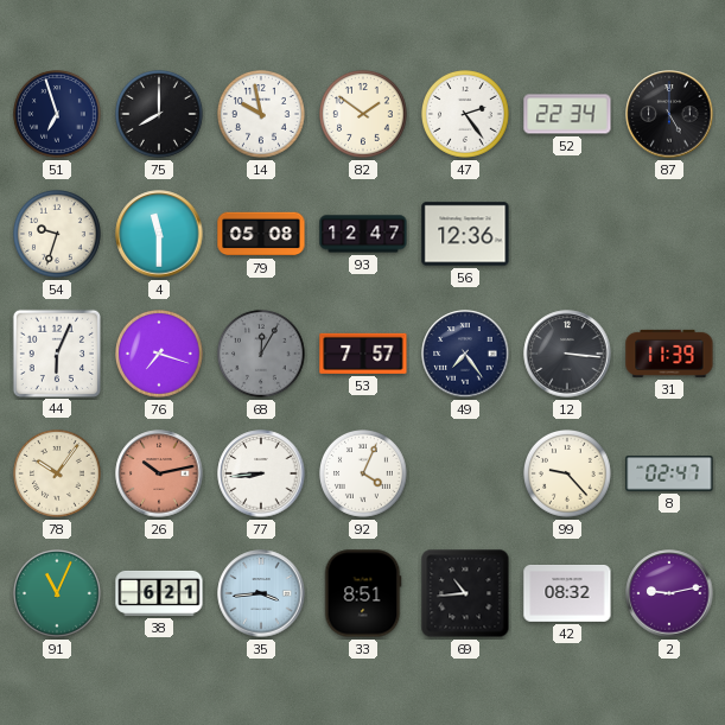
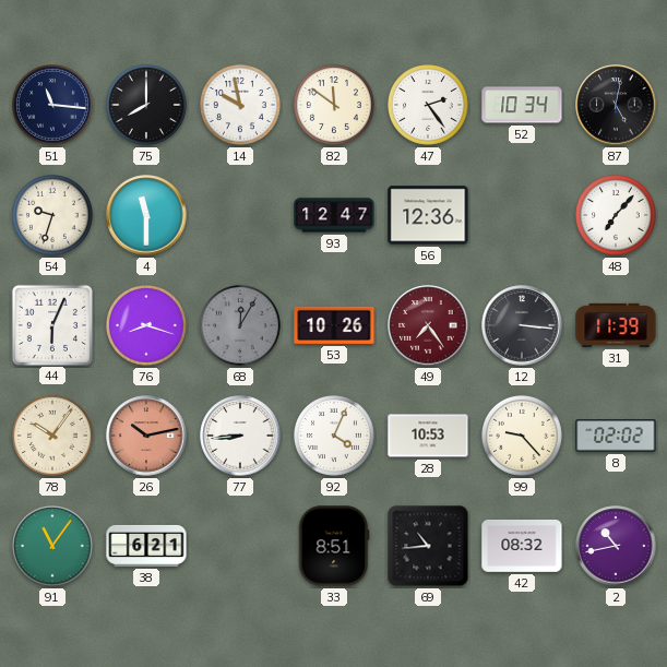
51: 6:57 -> 11:16
82: 1:51 -> 11:51
52: 22:34 -> 10:34
87: 5:00 -> 5:02
79: 05:08 -> none
48: none -> 7:07
76: 7:18 -> 8:18
53: 7:57 -> 10:26
49 dial: navy -> burgundy
28: none -> 10:53
8: 02:47 -> 02:02
91: 11:04 -> 11:06
35: 3:44 -> none
2: 9:13 -> 10:43
